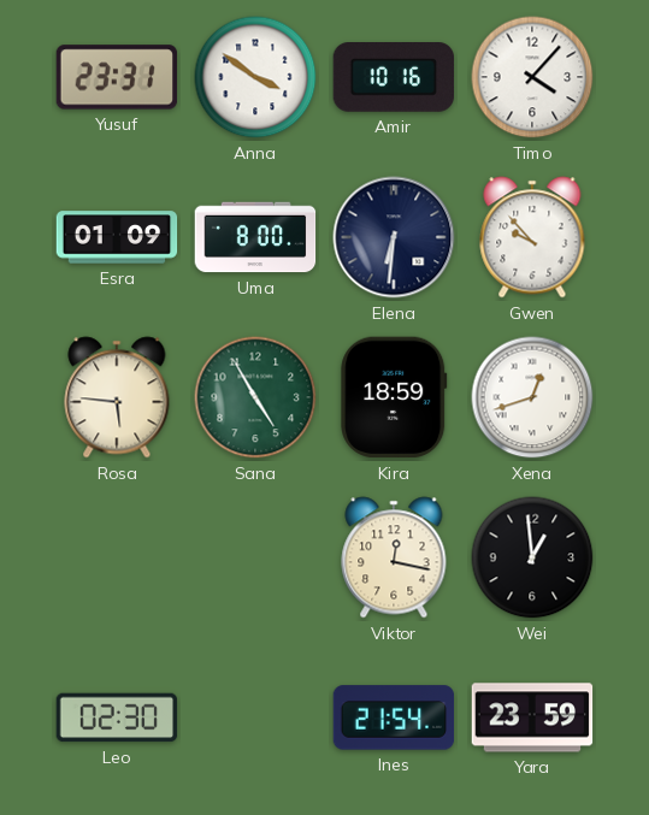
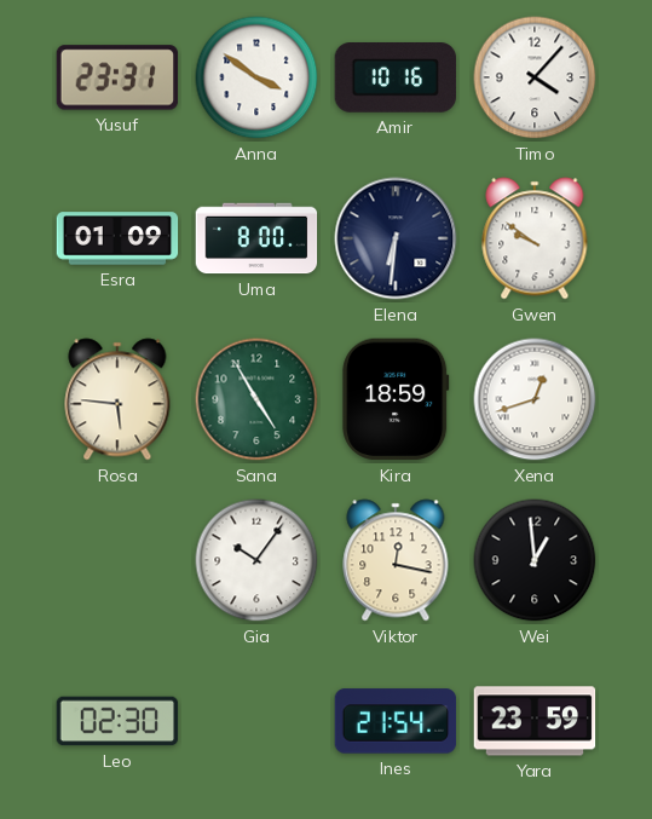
Gwen: 9:53 -> 9:51
Gia: none -> 10:06
